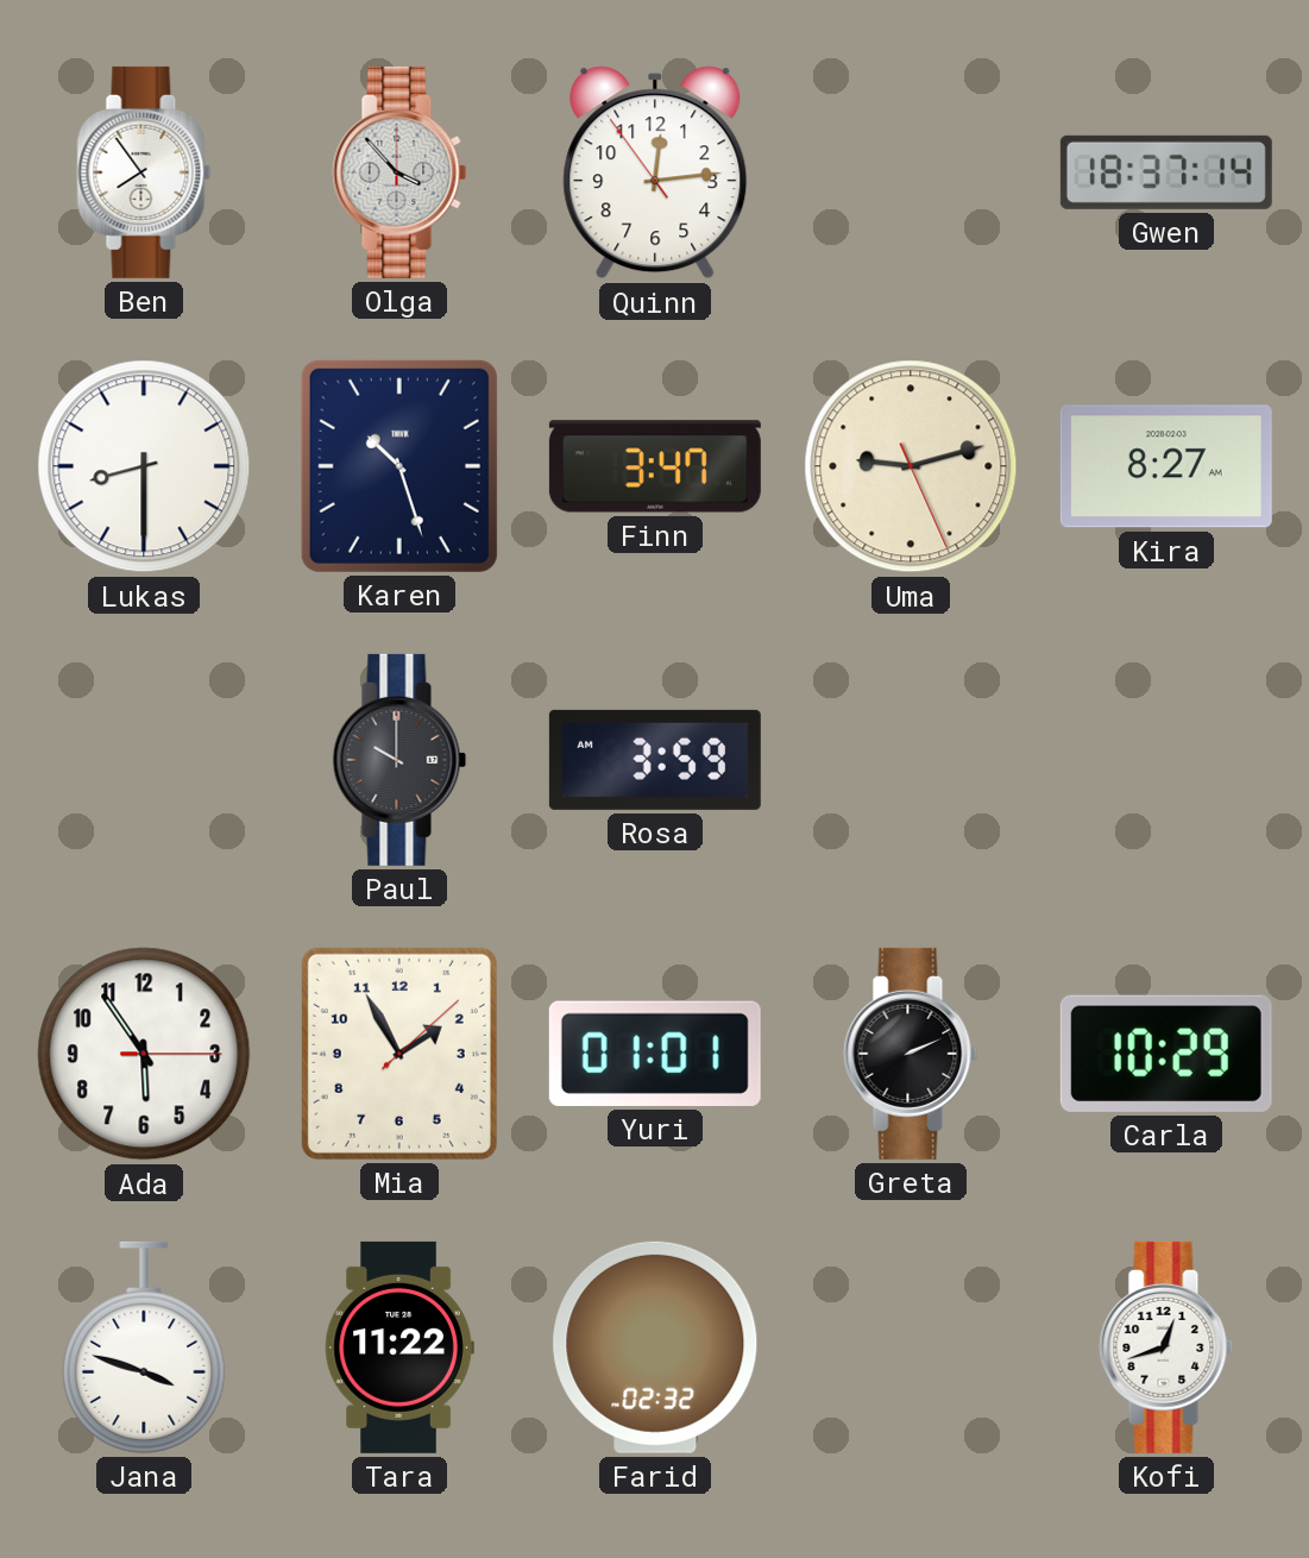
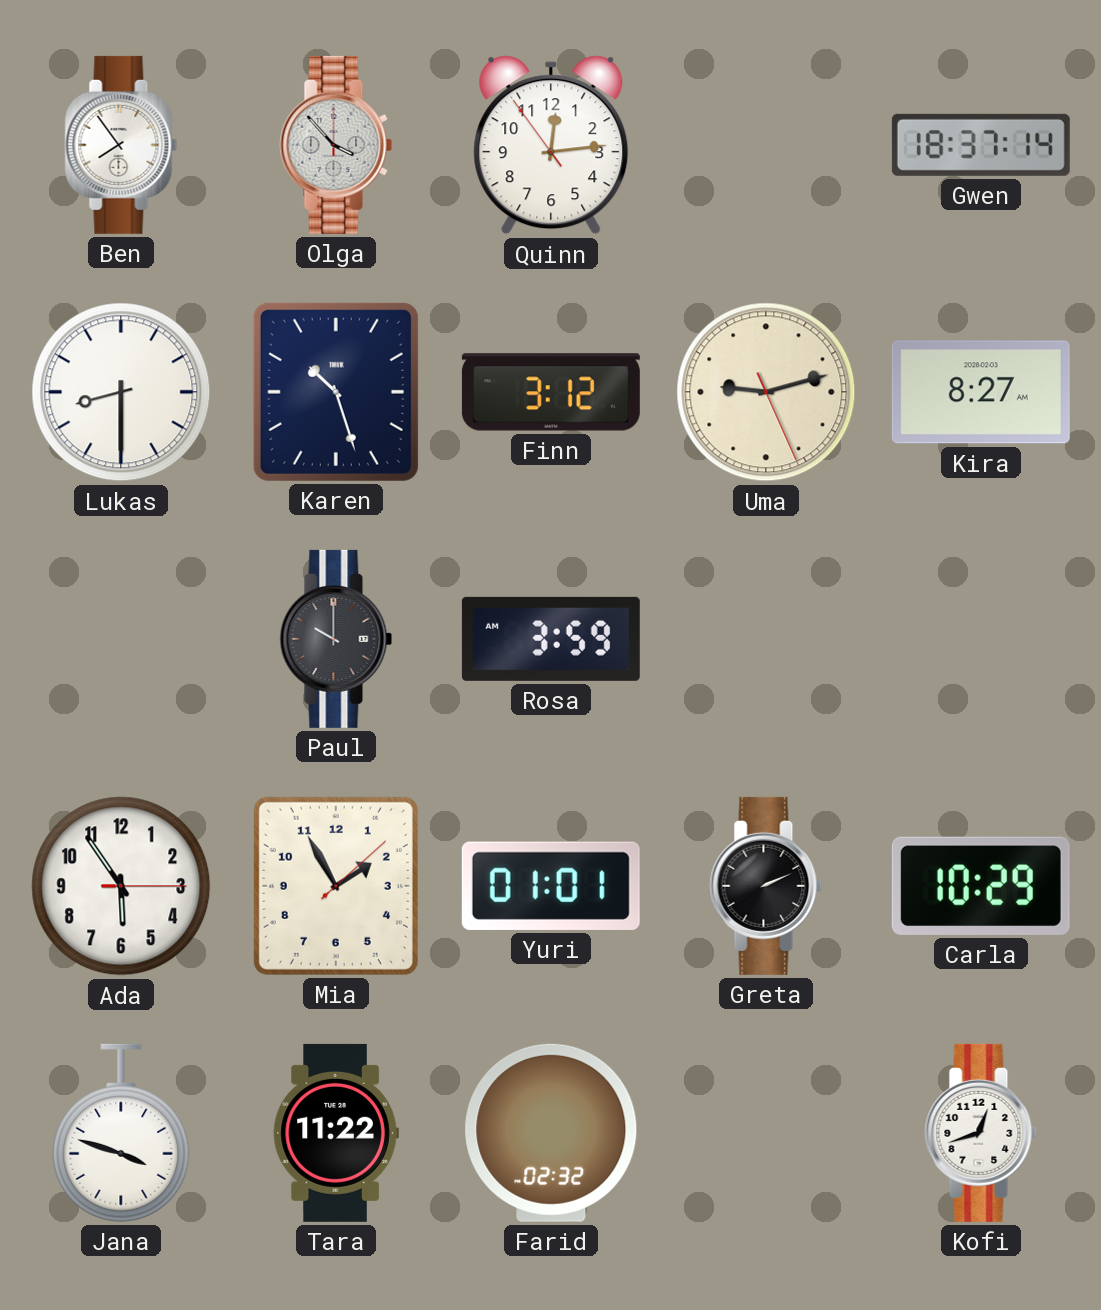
Finn: 3:47 -> 3:12
